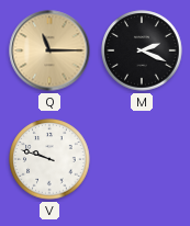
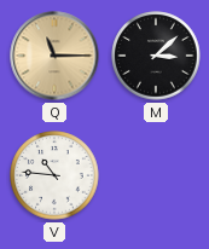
M: 2:19 -> 3:08
V: 9:48 -> 10:46
